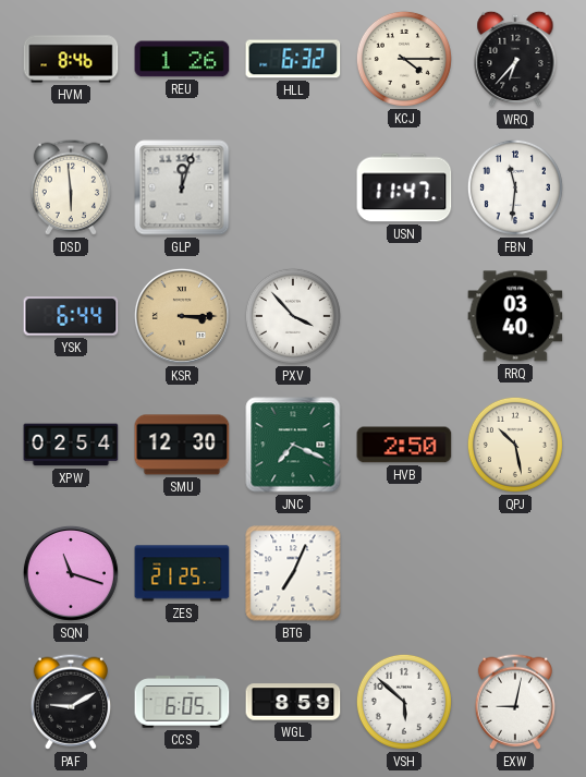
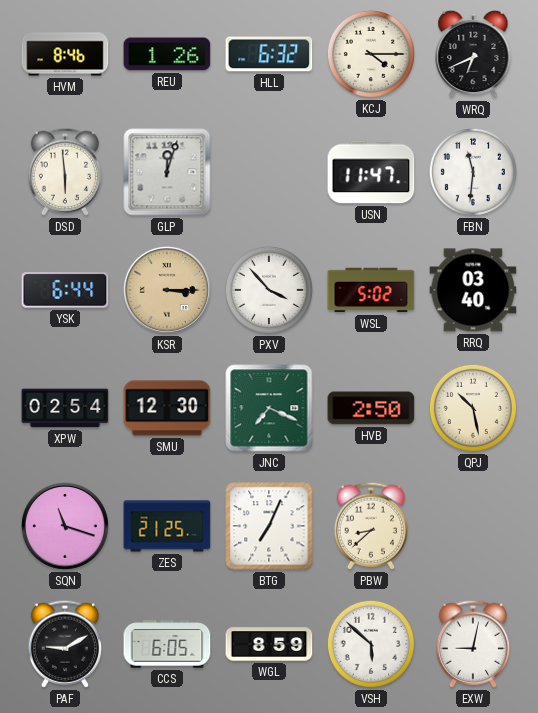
WRQ: 6:37 -> 6:41
WSL: none -> 5:02
PBW: none -> 8:38
